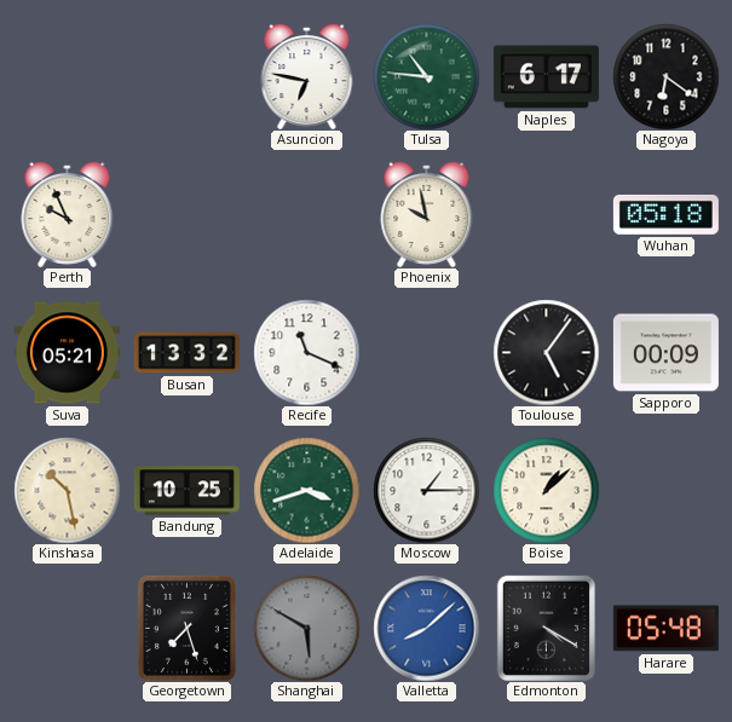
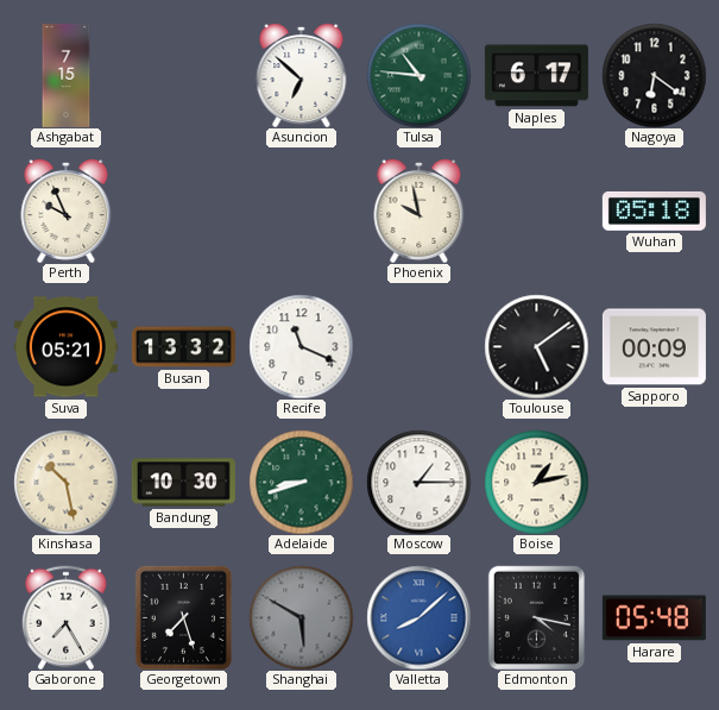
Ashgabat: none -> 7:15
Asuncion: 6:47 -> 6:52
Toulouse: 5:06 -> 5:09
Bandung: 10:25 -> 10:30
Adelaide: 3:42 -> 8:42
Boise: 1:08 -> 1:13
Gaborone: none -> 7:25
Edmonton: 4:20 -> 4:17
